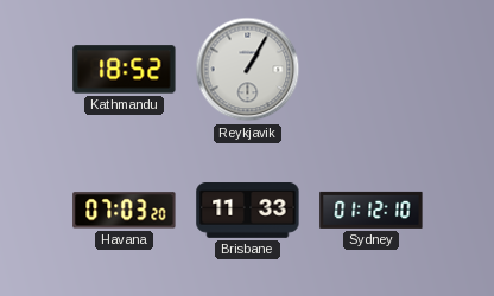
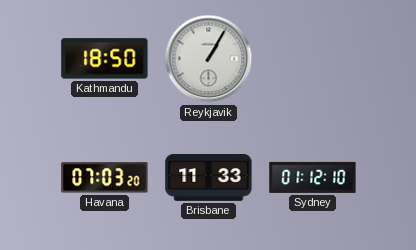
Kathmandu: 18:52 -> 18:50
